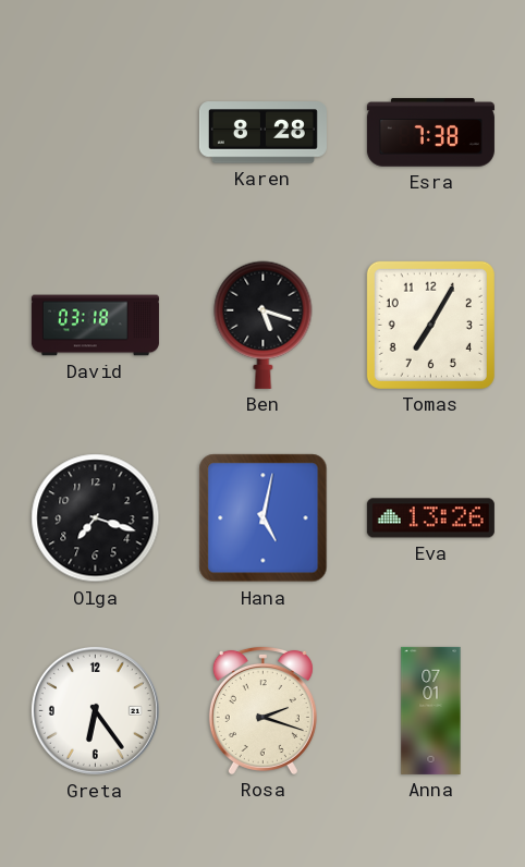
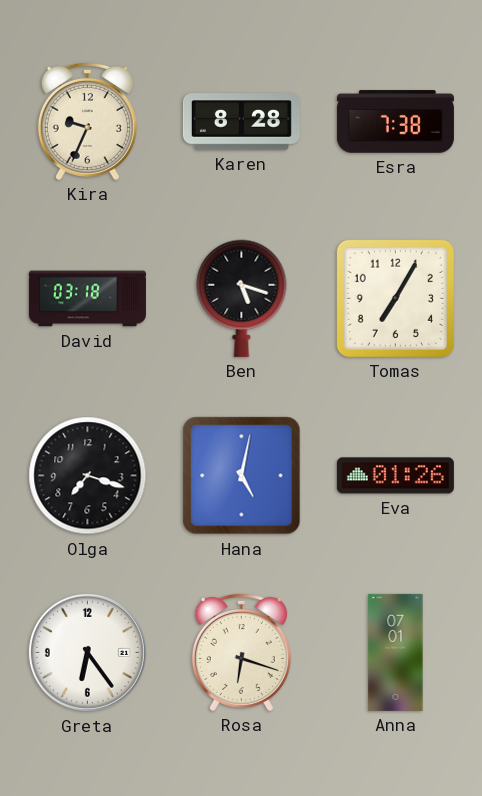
Kira: none -> 9:34
Eva: 13:26 -> 01:26
Rosa: 2:18 -> 6:18
